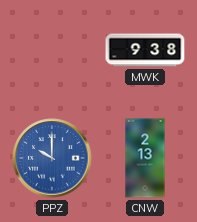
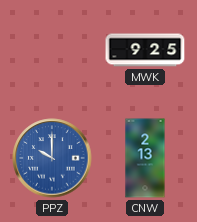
MWK: 9:38 -> 9:25
